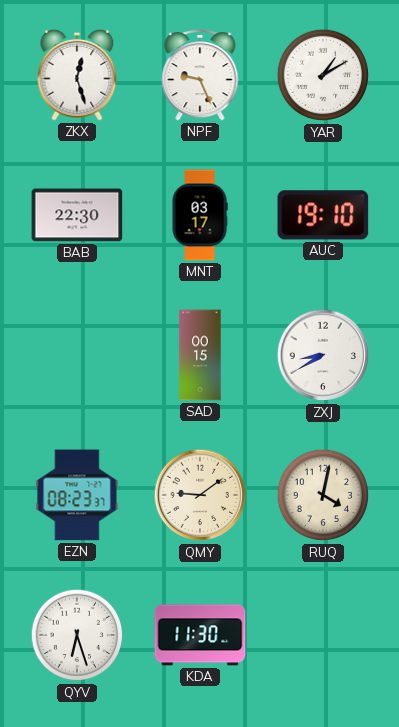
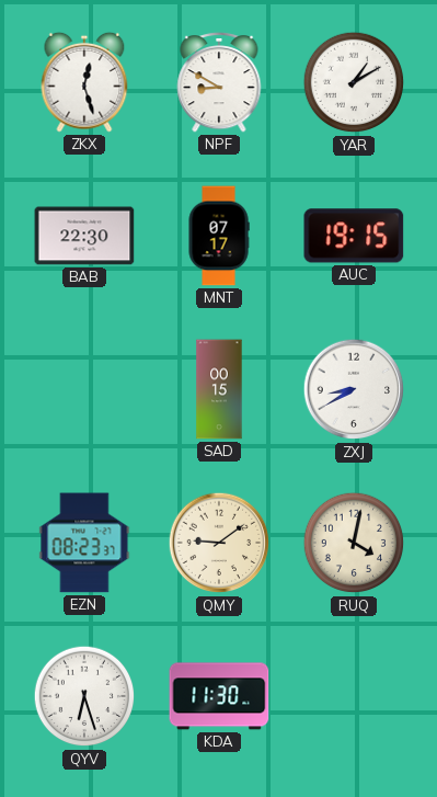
NPF: 9:26 -> 8:50
MNT: 03:17 -> 07:17
AUC: 19:10 -> 19:15
